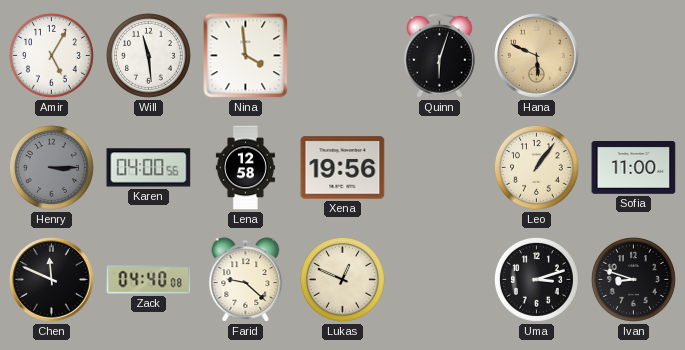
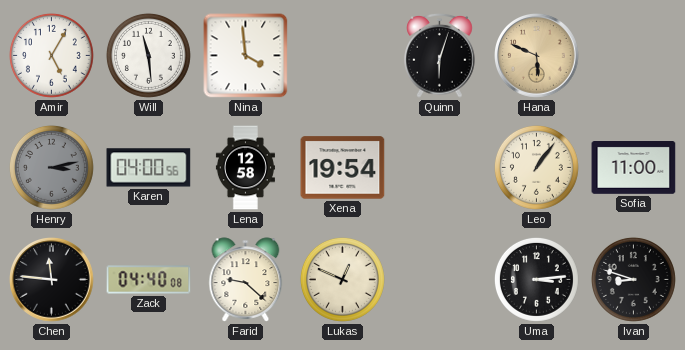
Henry: 3:15 -> 3:13
Xena: 19:56 -> 19:54
Chen: 11:49 -> 11:46
Uma: 3:12 -> 3:14
